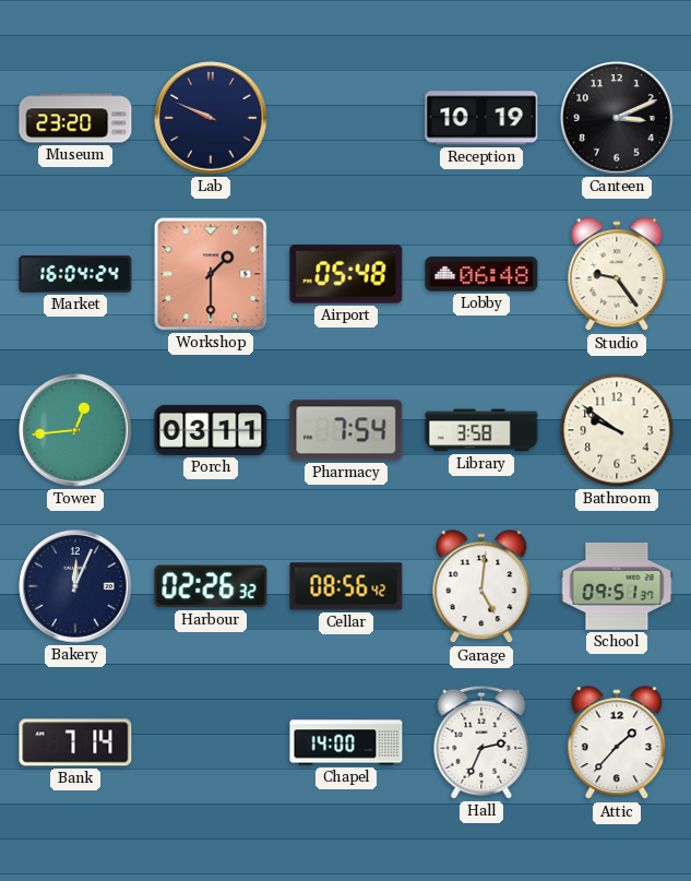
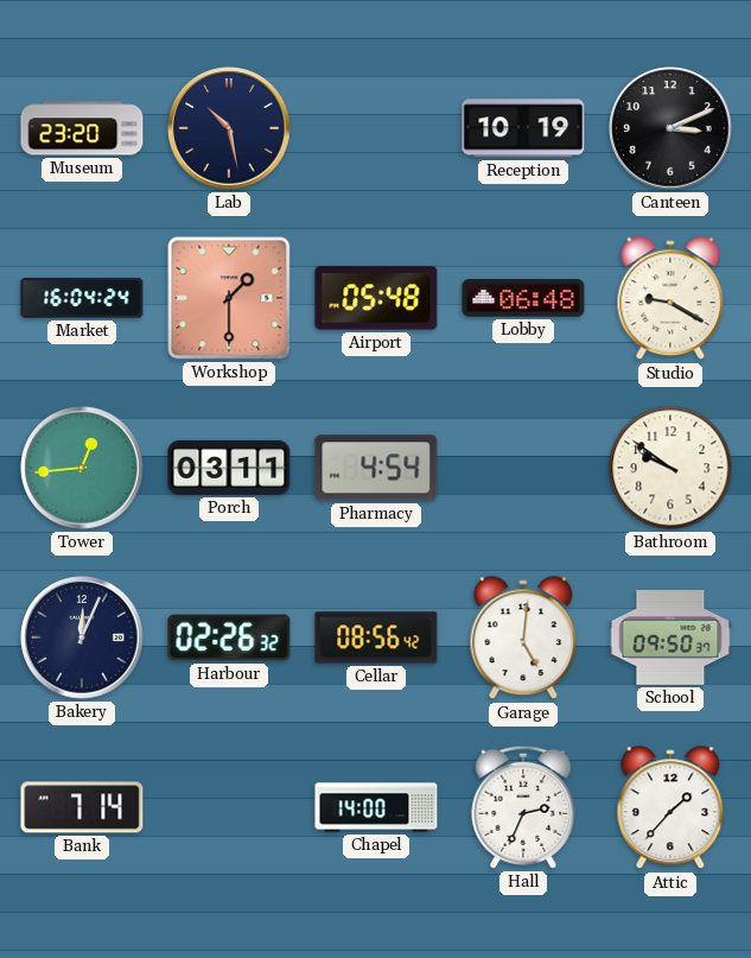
Lab: 9:49 -> 10:28
Studio: 9:24 -> 9:20
Pharmacy: 7:54 -> 4:54
Library: 3:58 -> none
School: 09:51 -> 09:50
